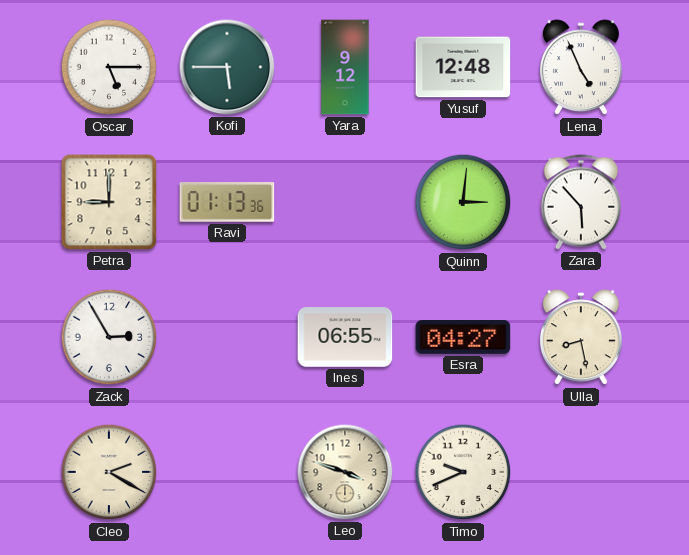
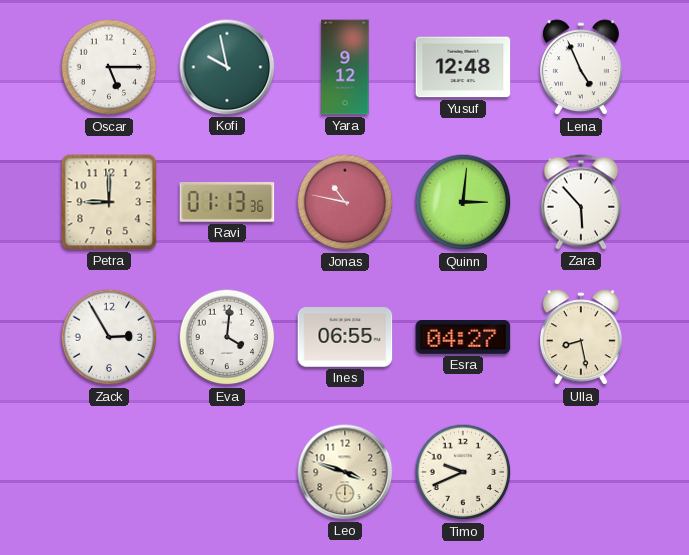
Kofi: 5:45 -> 9:58
Jonas: none -> 10:47
Eva: none -> 4:01
Cleo: 2:20 -> none
